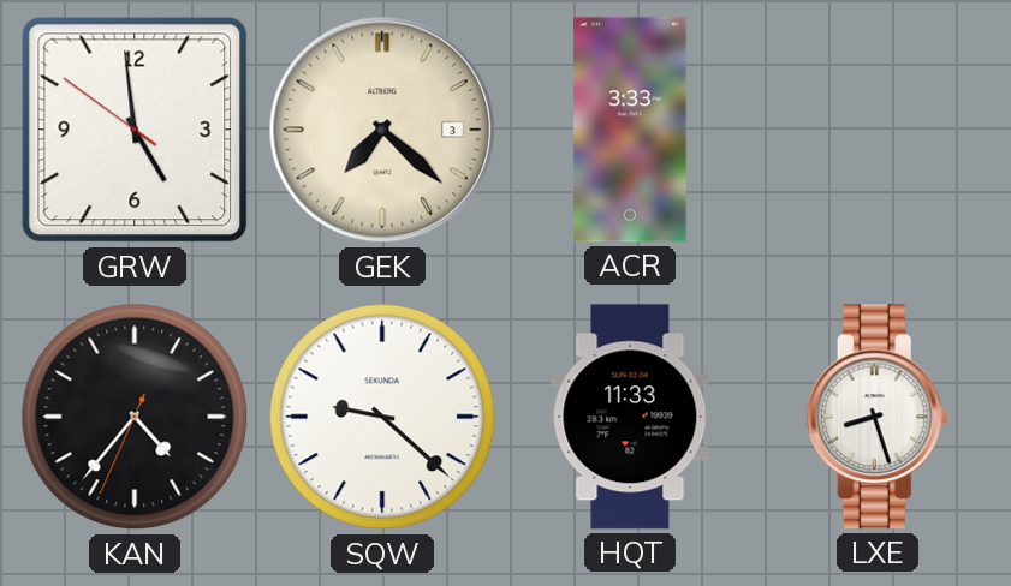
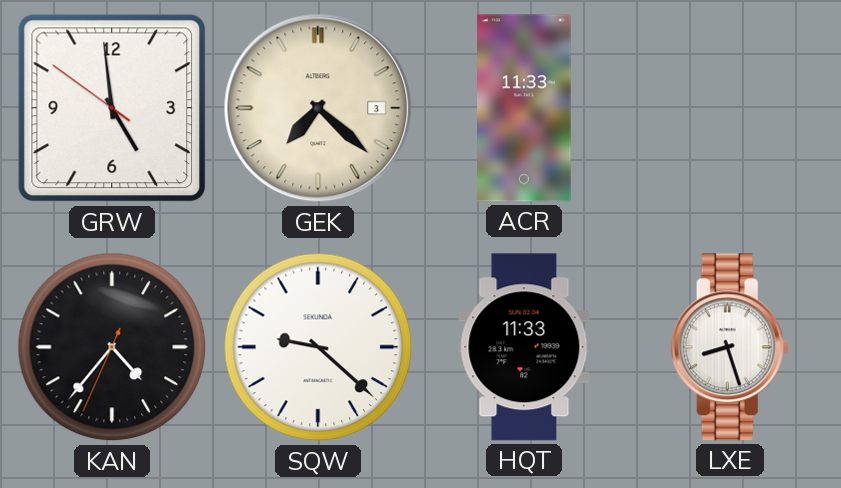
ACR: 3:33 -> 11:33
